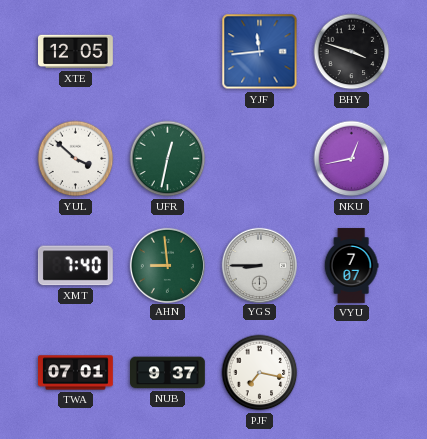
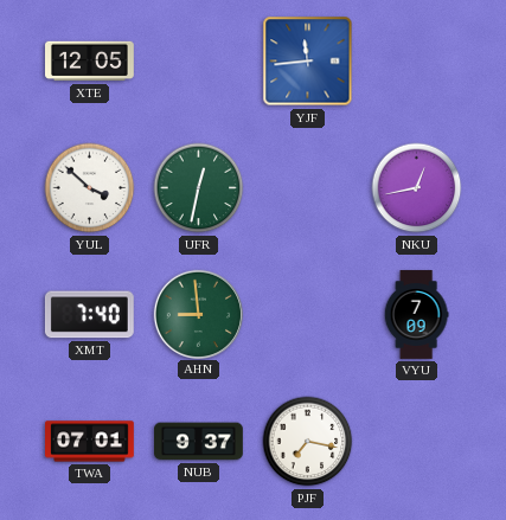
BHY: 3:48 -> none
YGS: 8:45 -> none
VYU: 7:07 -> 7:09
